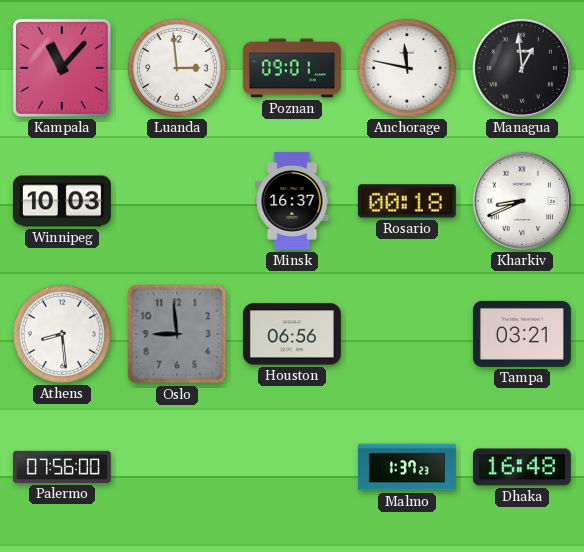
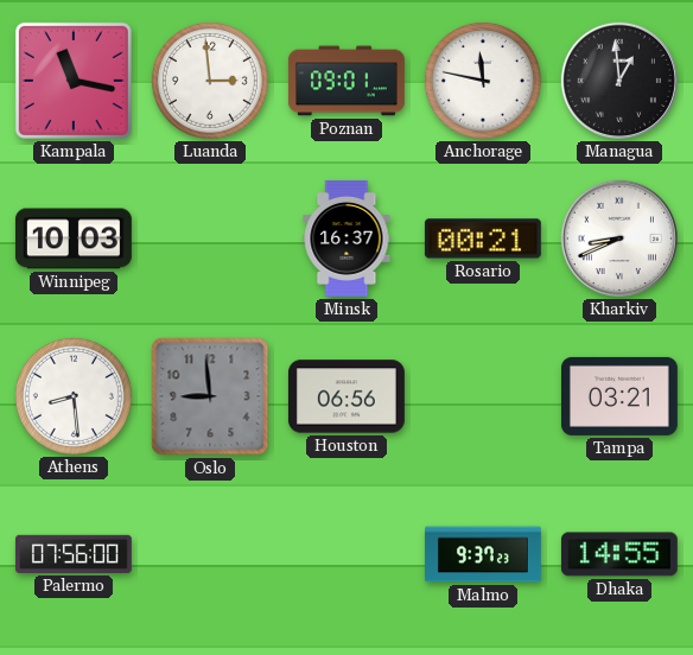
Kampala: 11:07 -> 11:17
Rosario: 00:18 -> 00:21
Malmo: 1:37 -> 9:37
Dhaka: 16:48 -> 14:55
